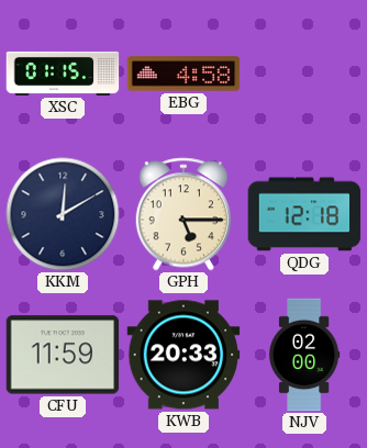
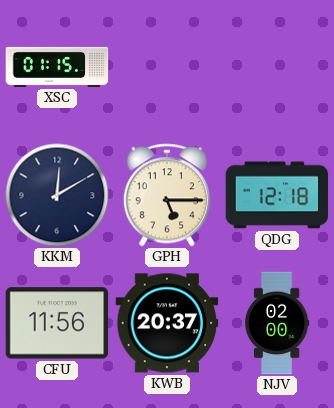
EBG: 4:58 -> none
CFU: 11:59 -> 11:56
KWB: 20:33 -> 20:37
